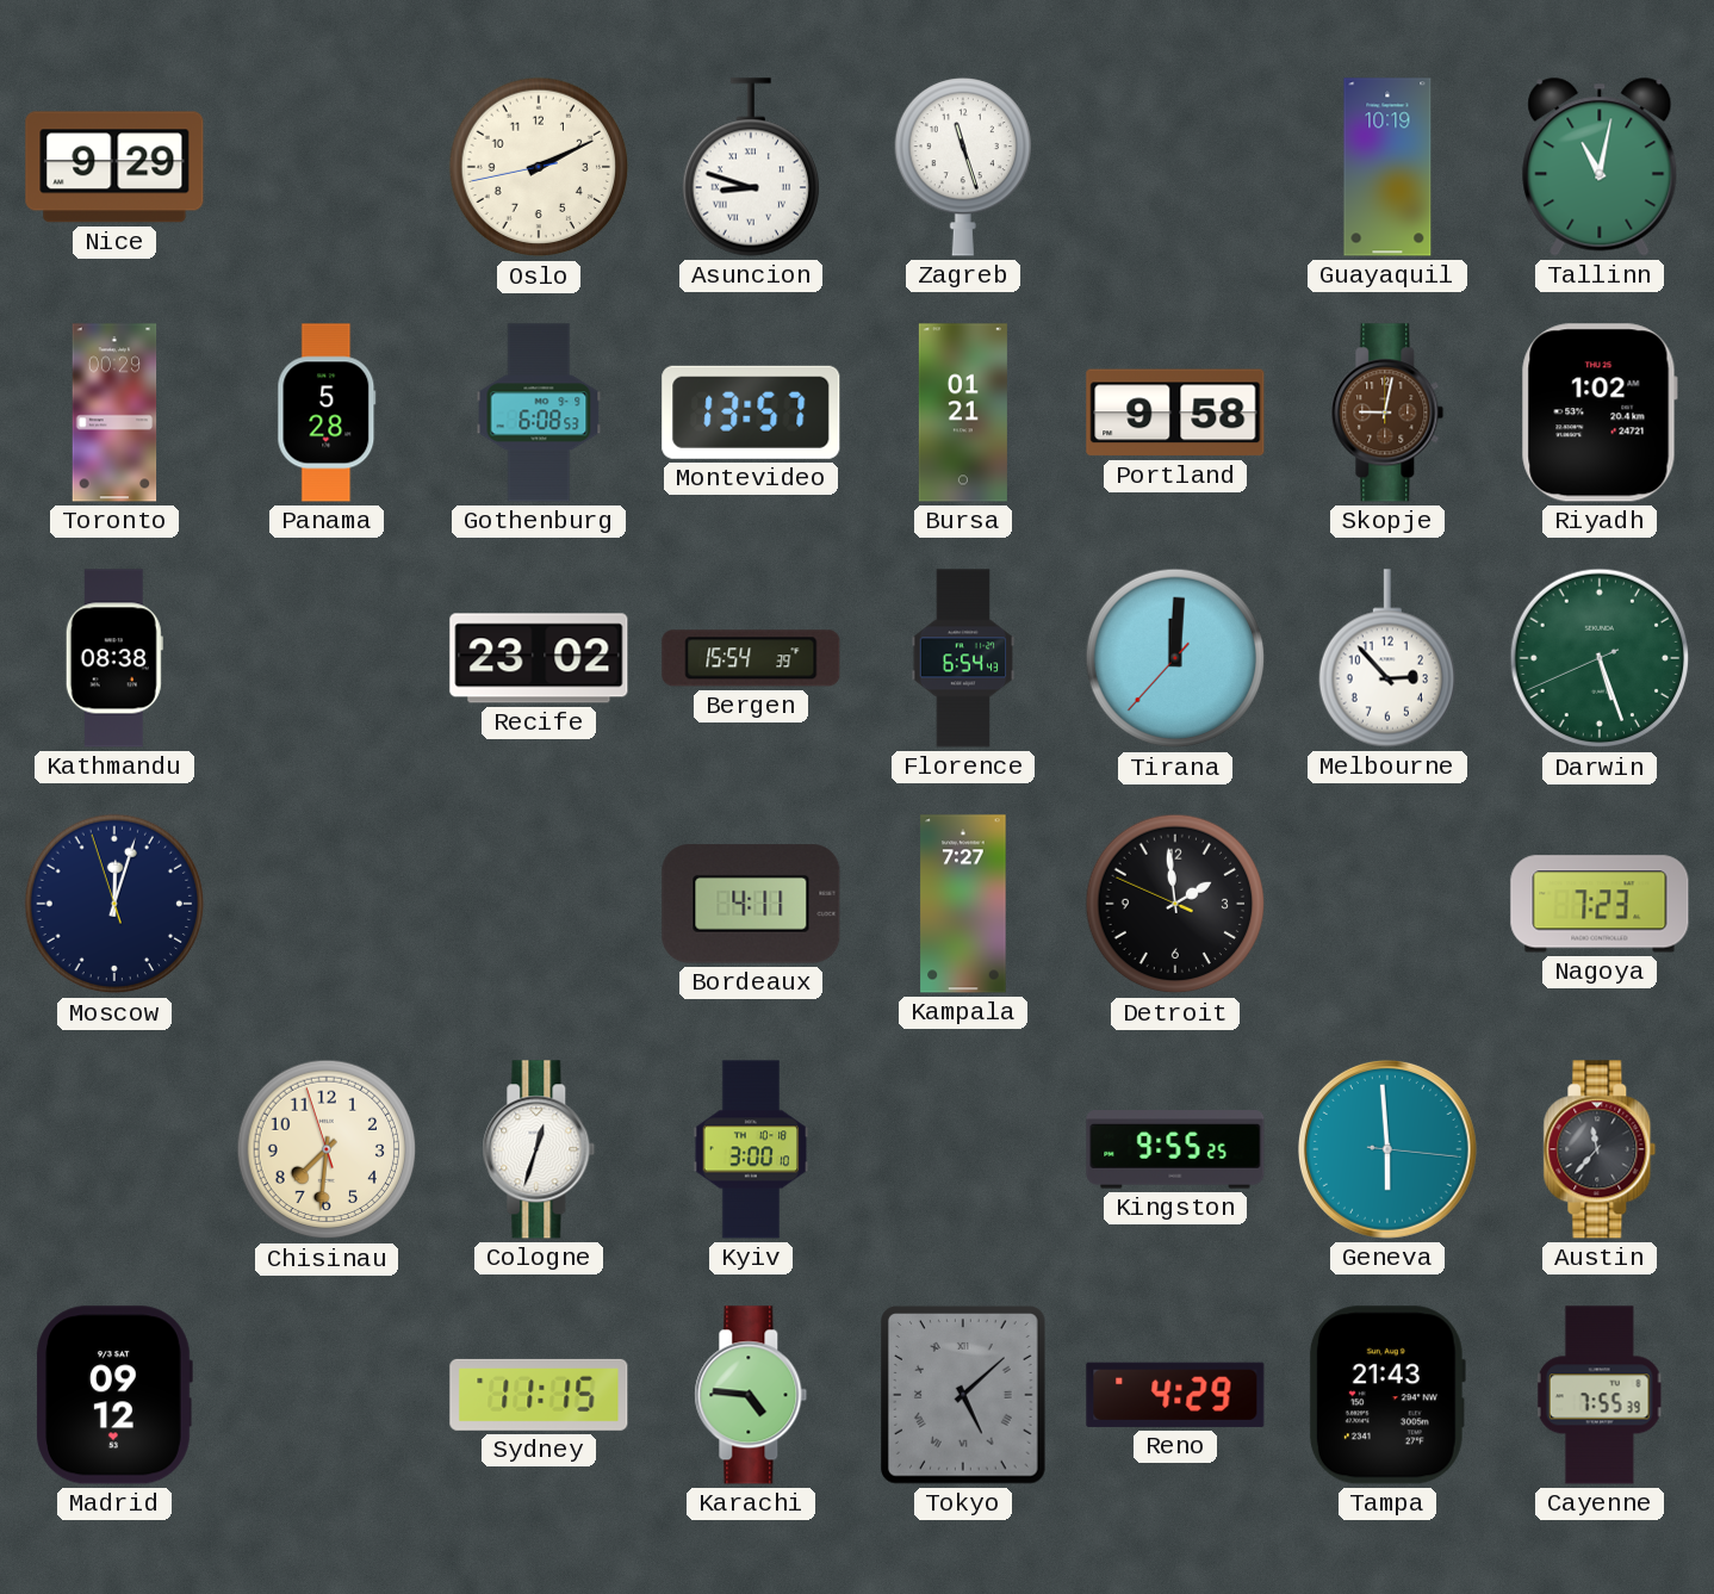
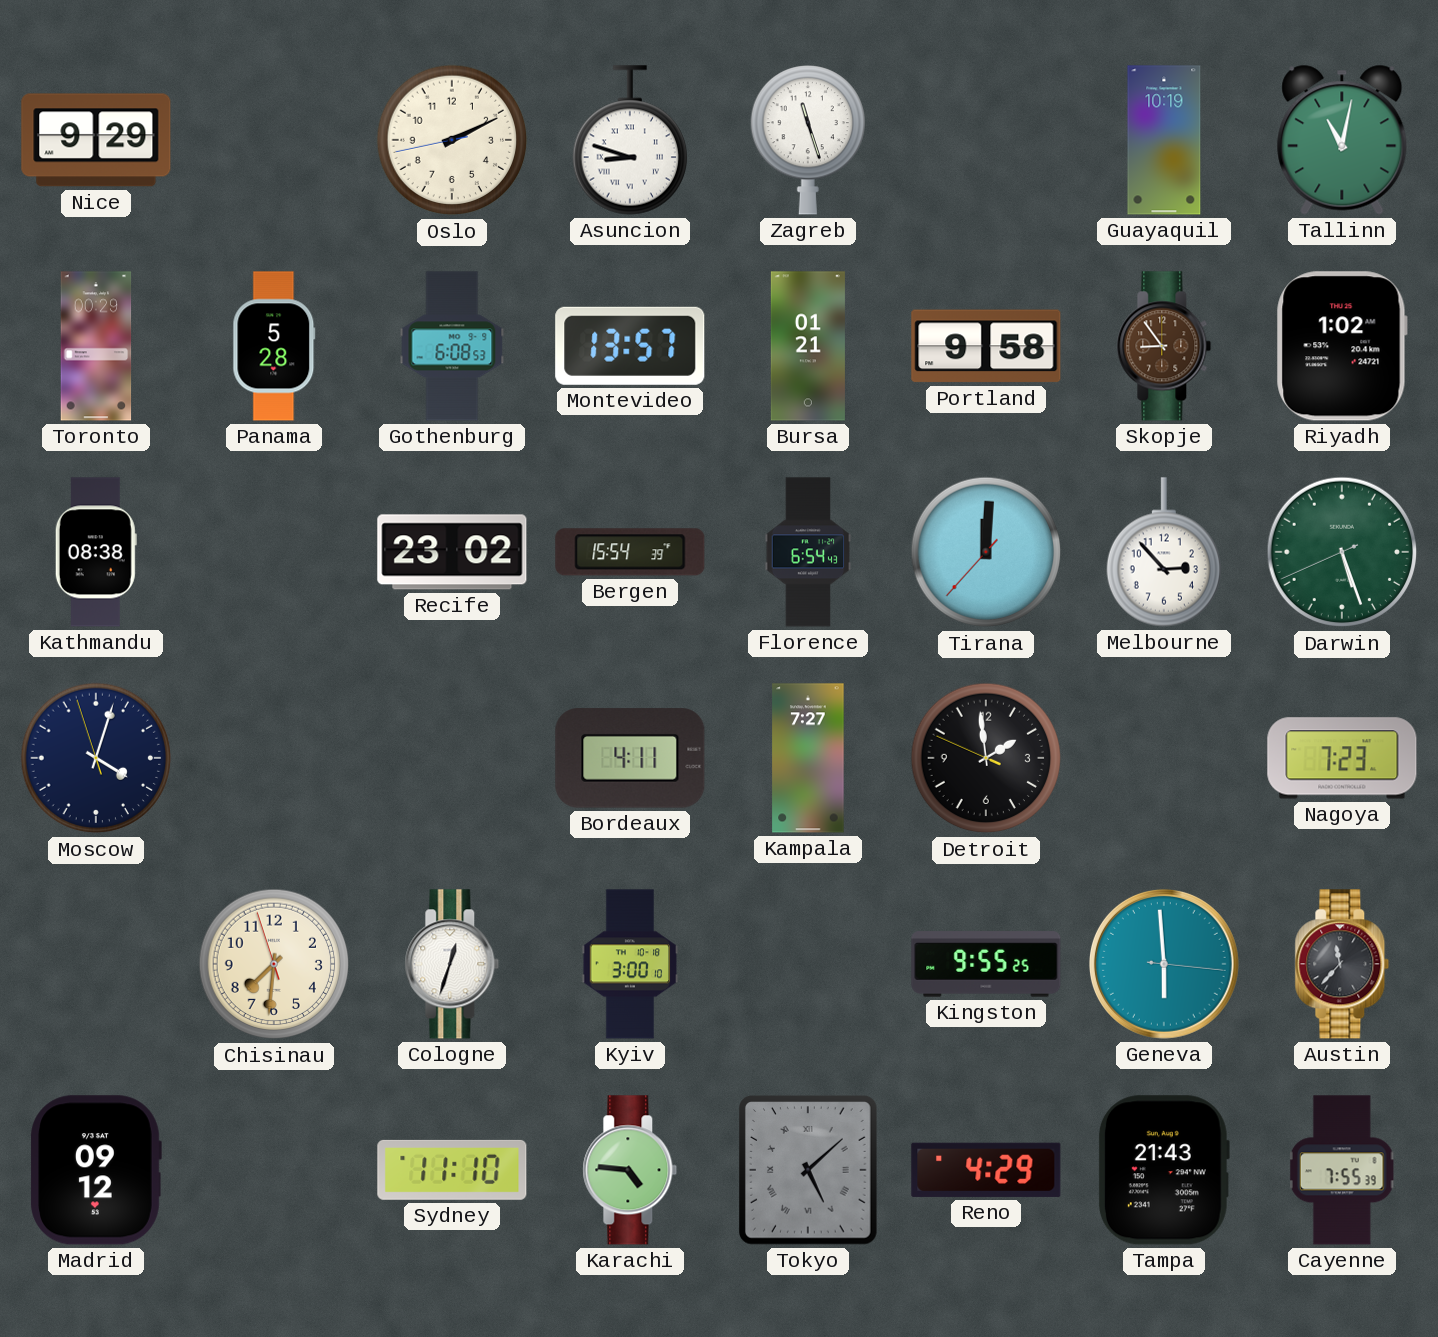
Skopje: 9:02 -> 8:54
Moscow: 12:02 -> 4:02
Sydney: 11:15 -> 11:10
